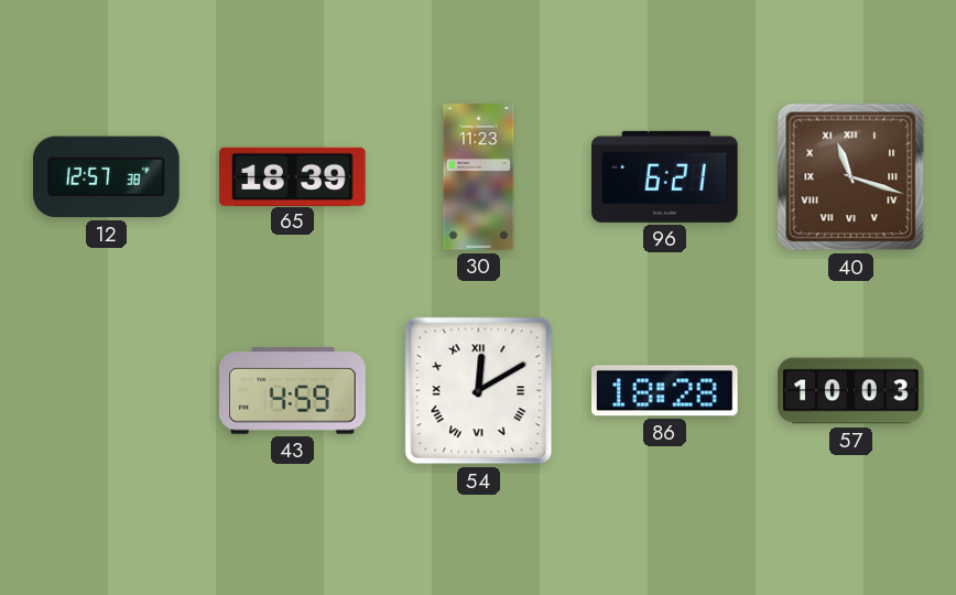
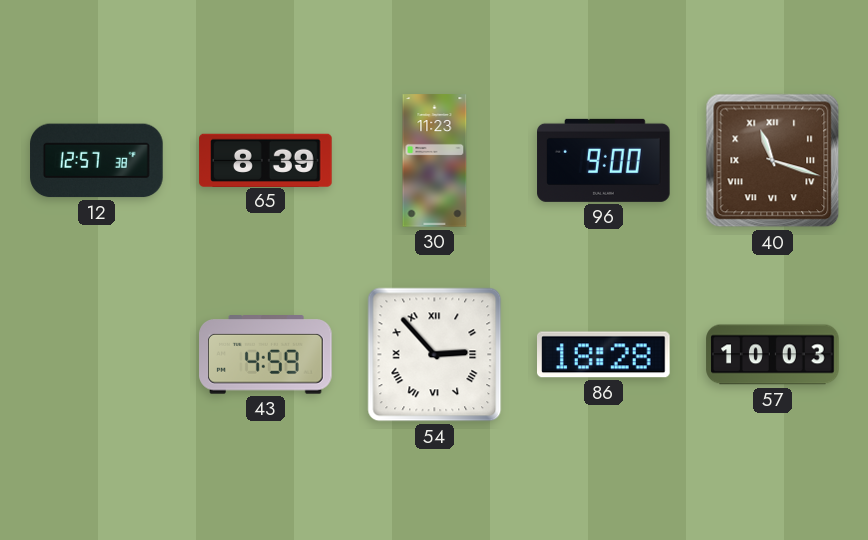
65: 18:39 -> 8:39
96: 6:21 -> 9:00
54: 12:10 -> 2:53
